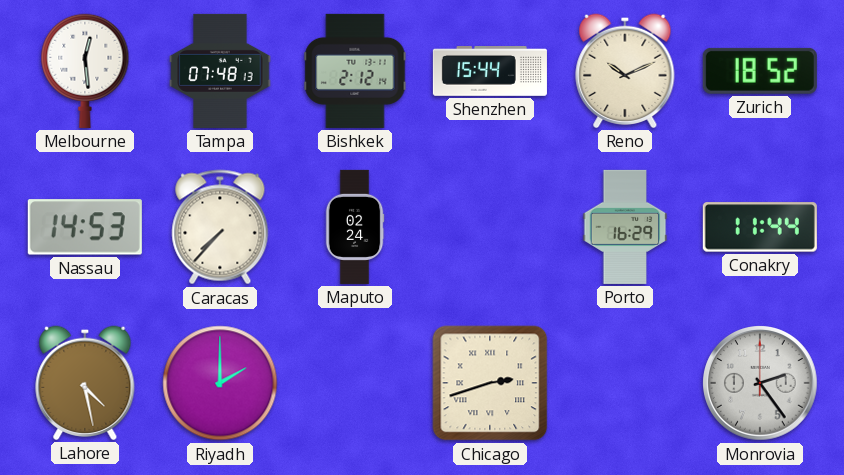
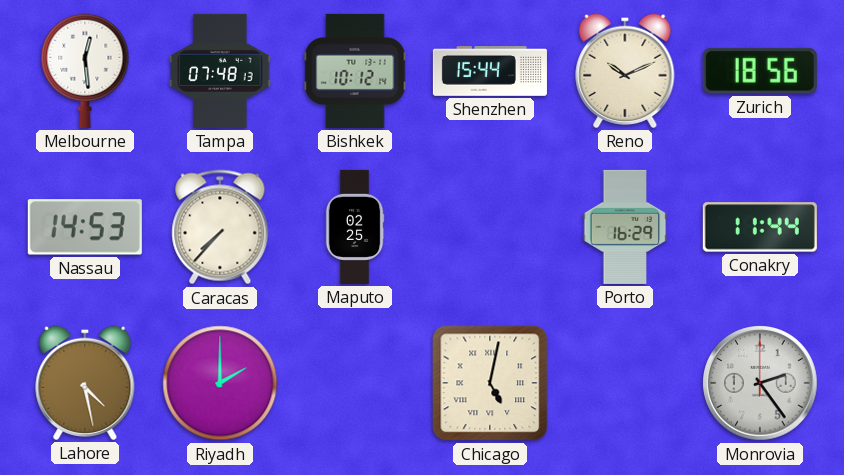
Bishkek: 2:12 -> 10:12
Zurich: 18:52 -> 18:56
Maputo: 02:24 -> 02:25
Chicago: 2:42 -> 5:02
